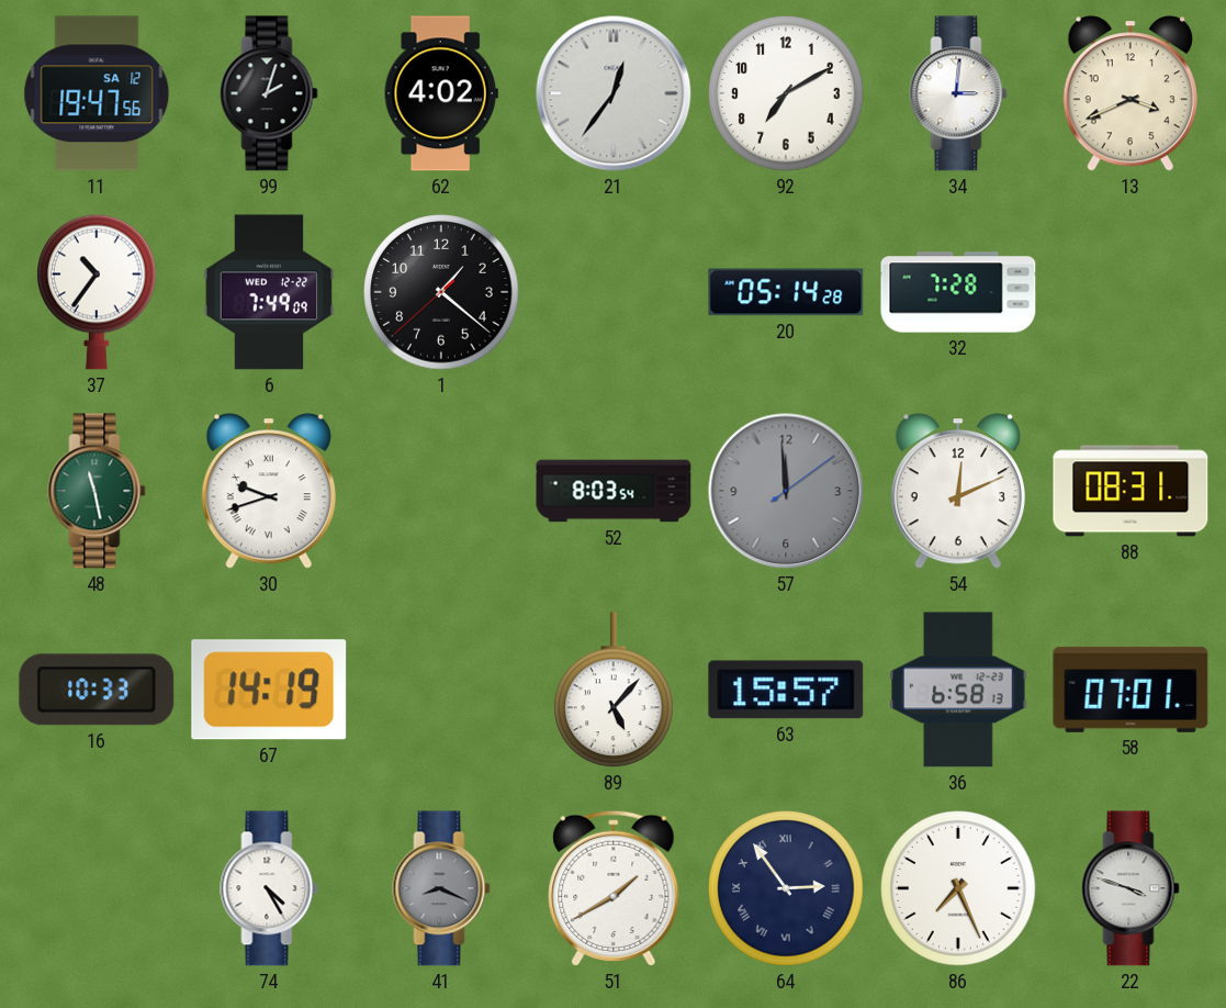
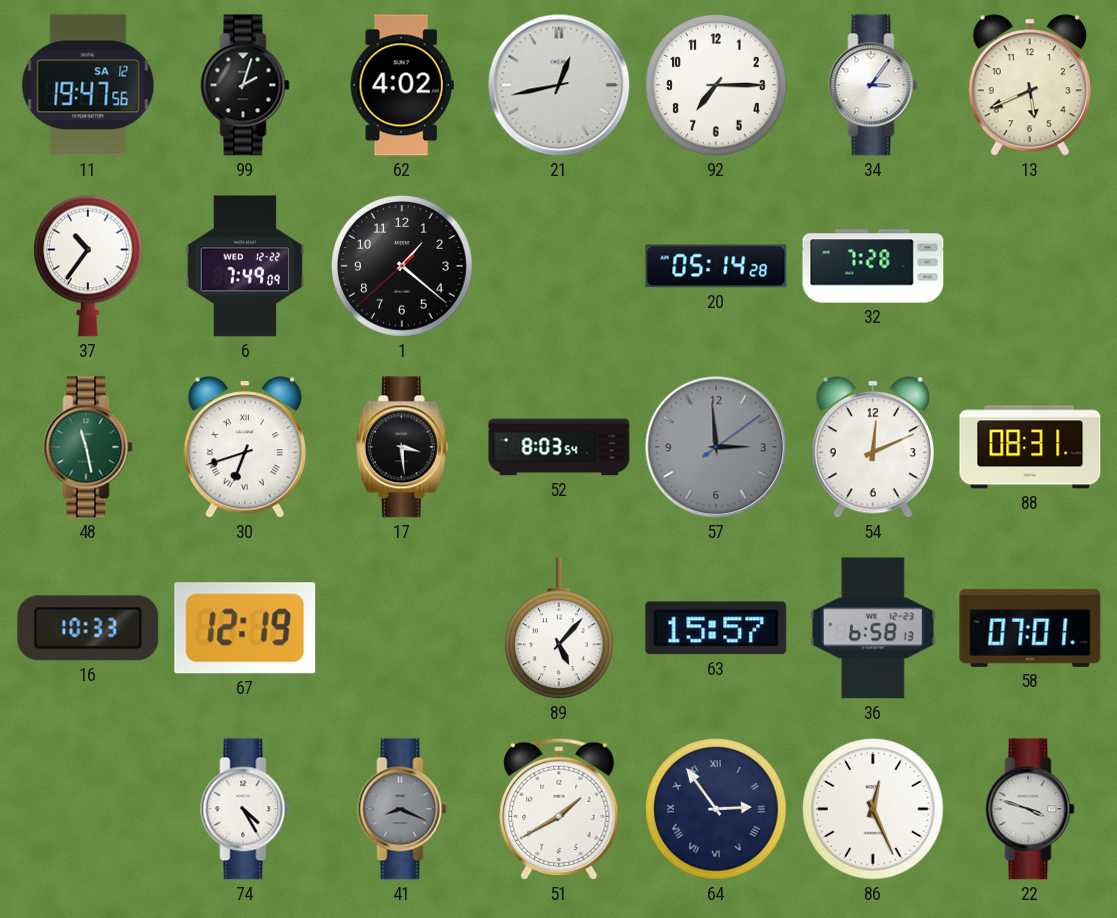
21: 12:36 -> 12:43
92: 7:10 -> 7:15
34: 3:01 -> 3:06
13: 3:41 -> 5:41
30: 9:42 -> 6:42
17: none -> 3:29
57: 11:59 -> 2:59
67: 14:19 -> 12:19
86: 7:26 -> 12:26
